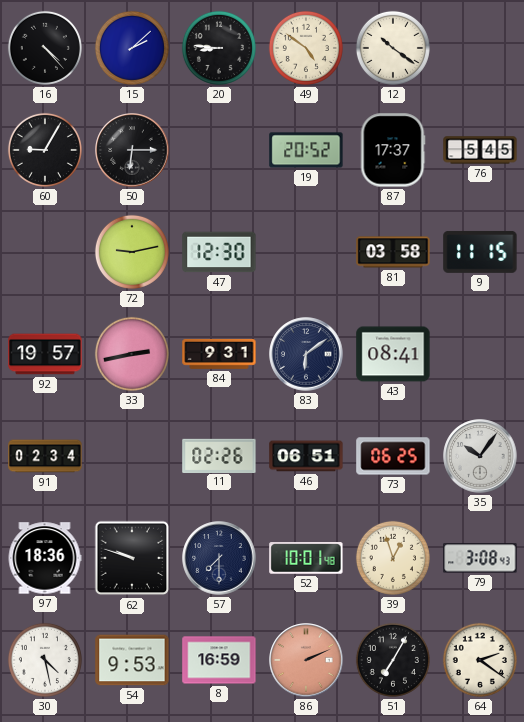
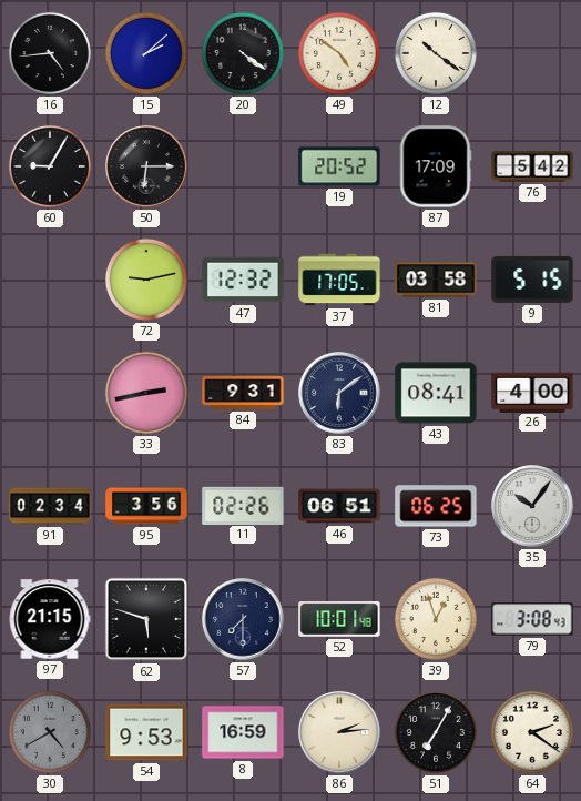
16: 4:23 -> 4:44
20: 8:46 -> 4:21
87: 17:37 -> 17:09
76: 5:45 -> 5:42
47: 12:30 -> 12:32
37: none -> 17:05
9: 11:15 -> 5:15
92: 19:57 -> none
26: none -> 4:00
95: none -> 3:56
97: 18:36 -> 21:15
62: 9:48 -> 5:48
30: 4:28 -> 4:40
30 dial: white -> grey
86: 2:11 -> 2:14
86 dial: salmon -> cream
